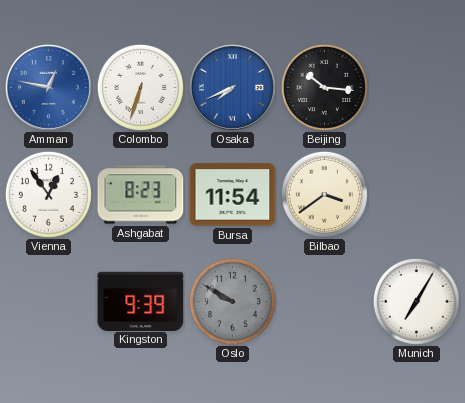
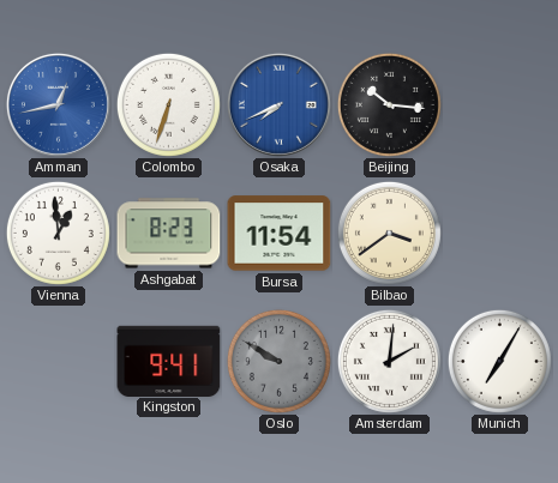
Amman: 12:47 -> 12:43
Vienna: 12:54 -> 12:59
Kingston: 9:39 -> 9:41
Amsterdam: none -> 2:01
